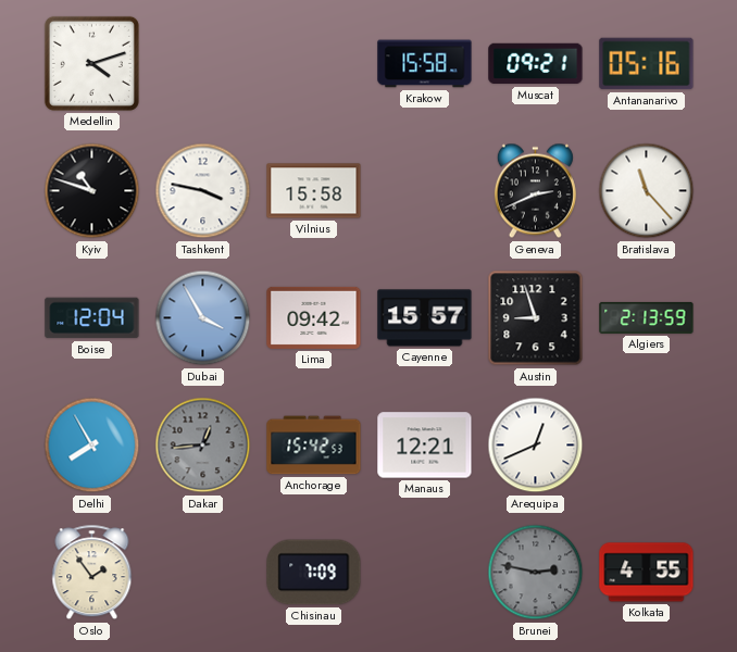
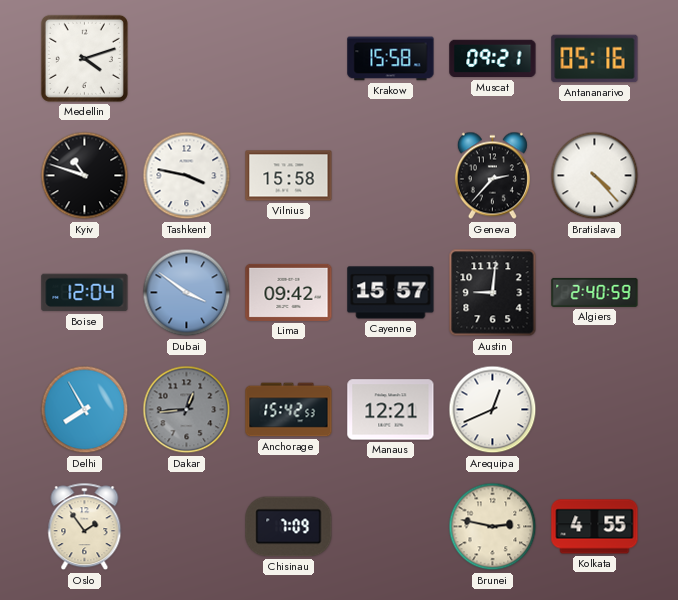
Geneva: 2:41 -> 2:37
Bratislava: 11:23 -> 4:23
Dubai: 3:55 -> 3:51
Austin: 8:57 -> 9:01
Algiers: 2:13 -> 2:40
Brunei dial: grey -> cream
